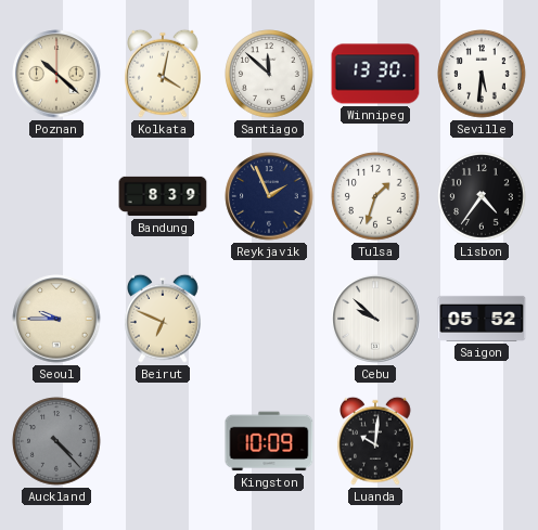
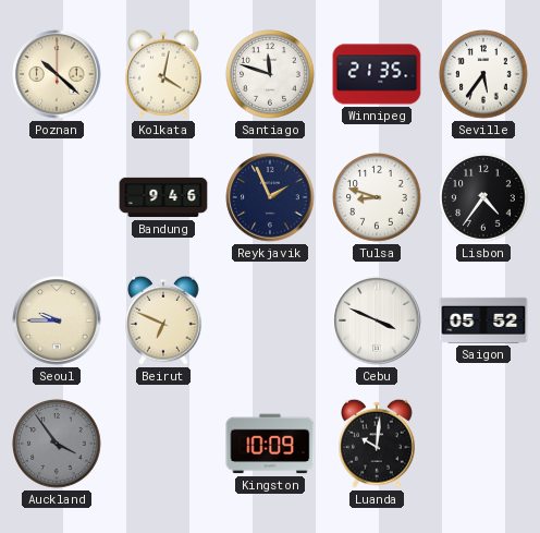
Santiago: 11:52 -> 11:48
Winnipeg: 13:30 -> 21:35
Seville: 5:31 -> 5:36
Bandung: 8:39 -> 9:46
Tulsa: 1:33 -> 8:48
Cebu: 9:52 -> 3:49
Auckland: 4:23 -> 3:54
